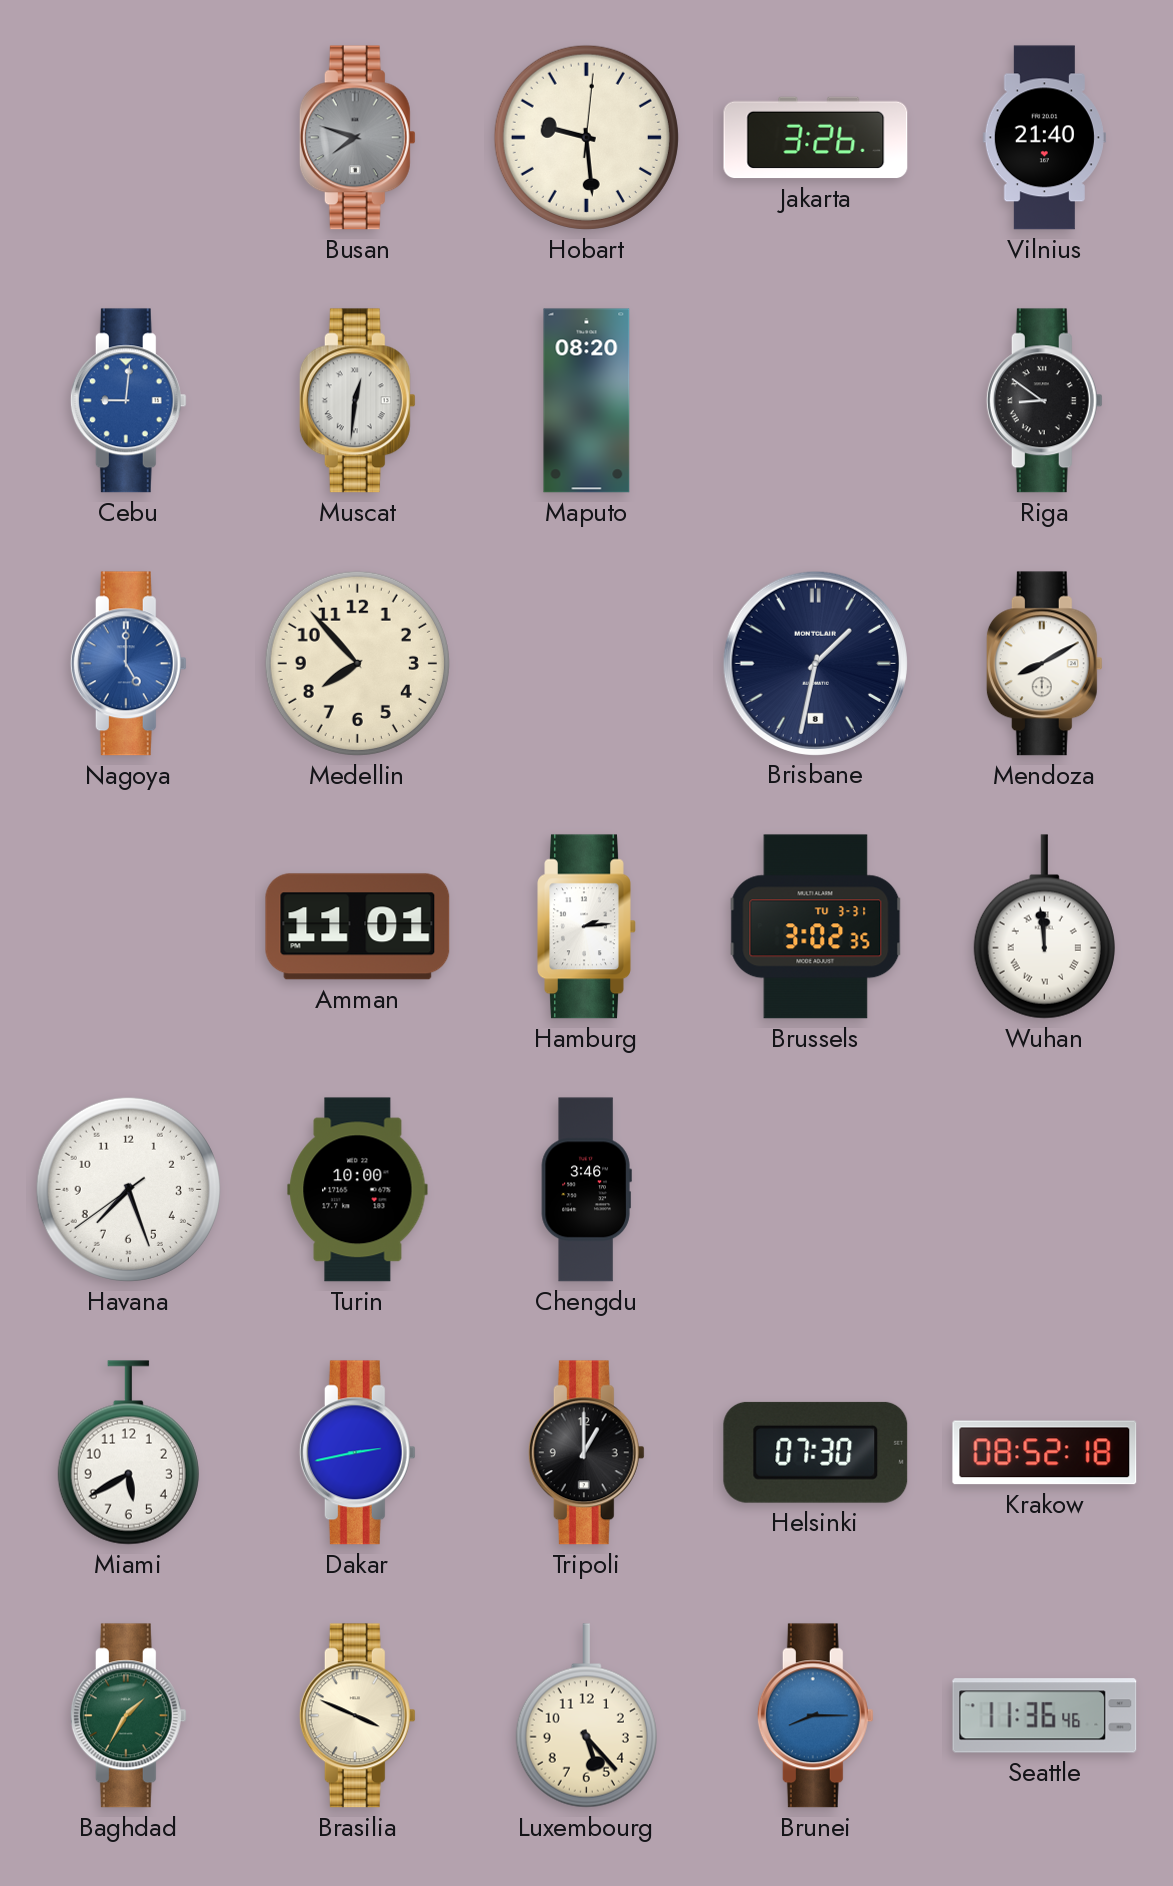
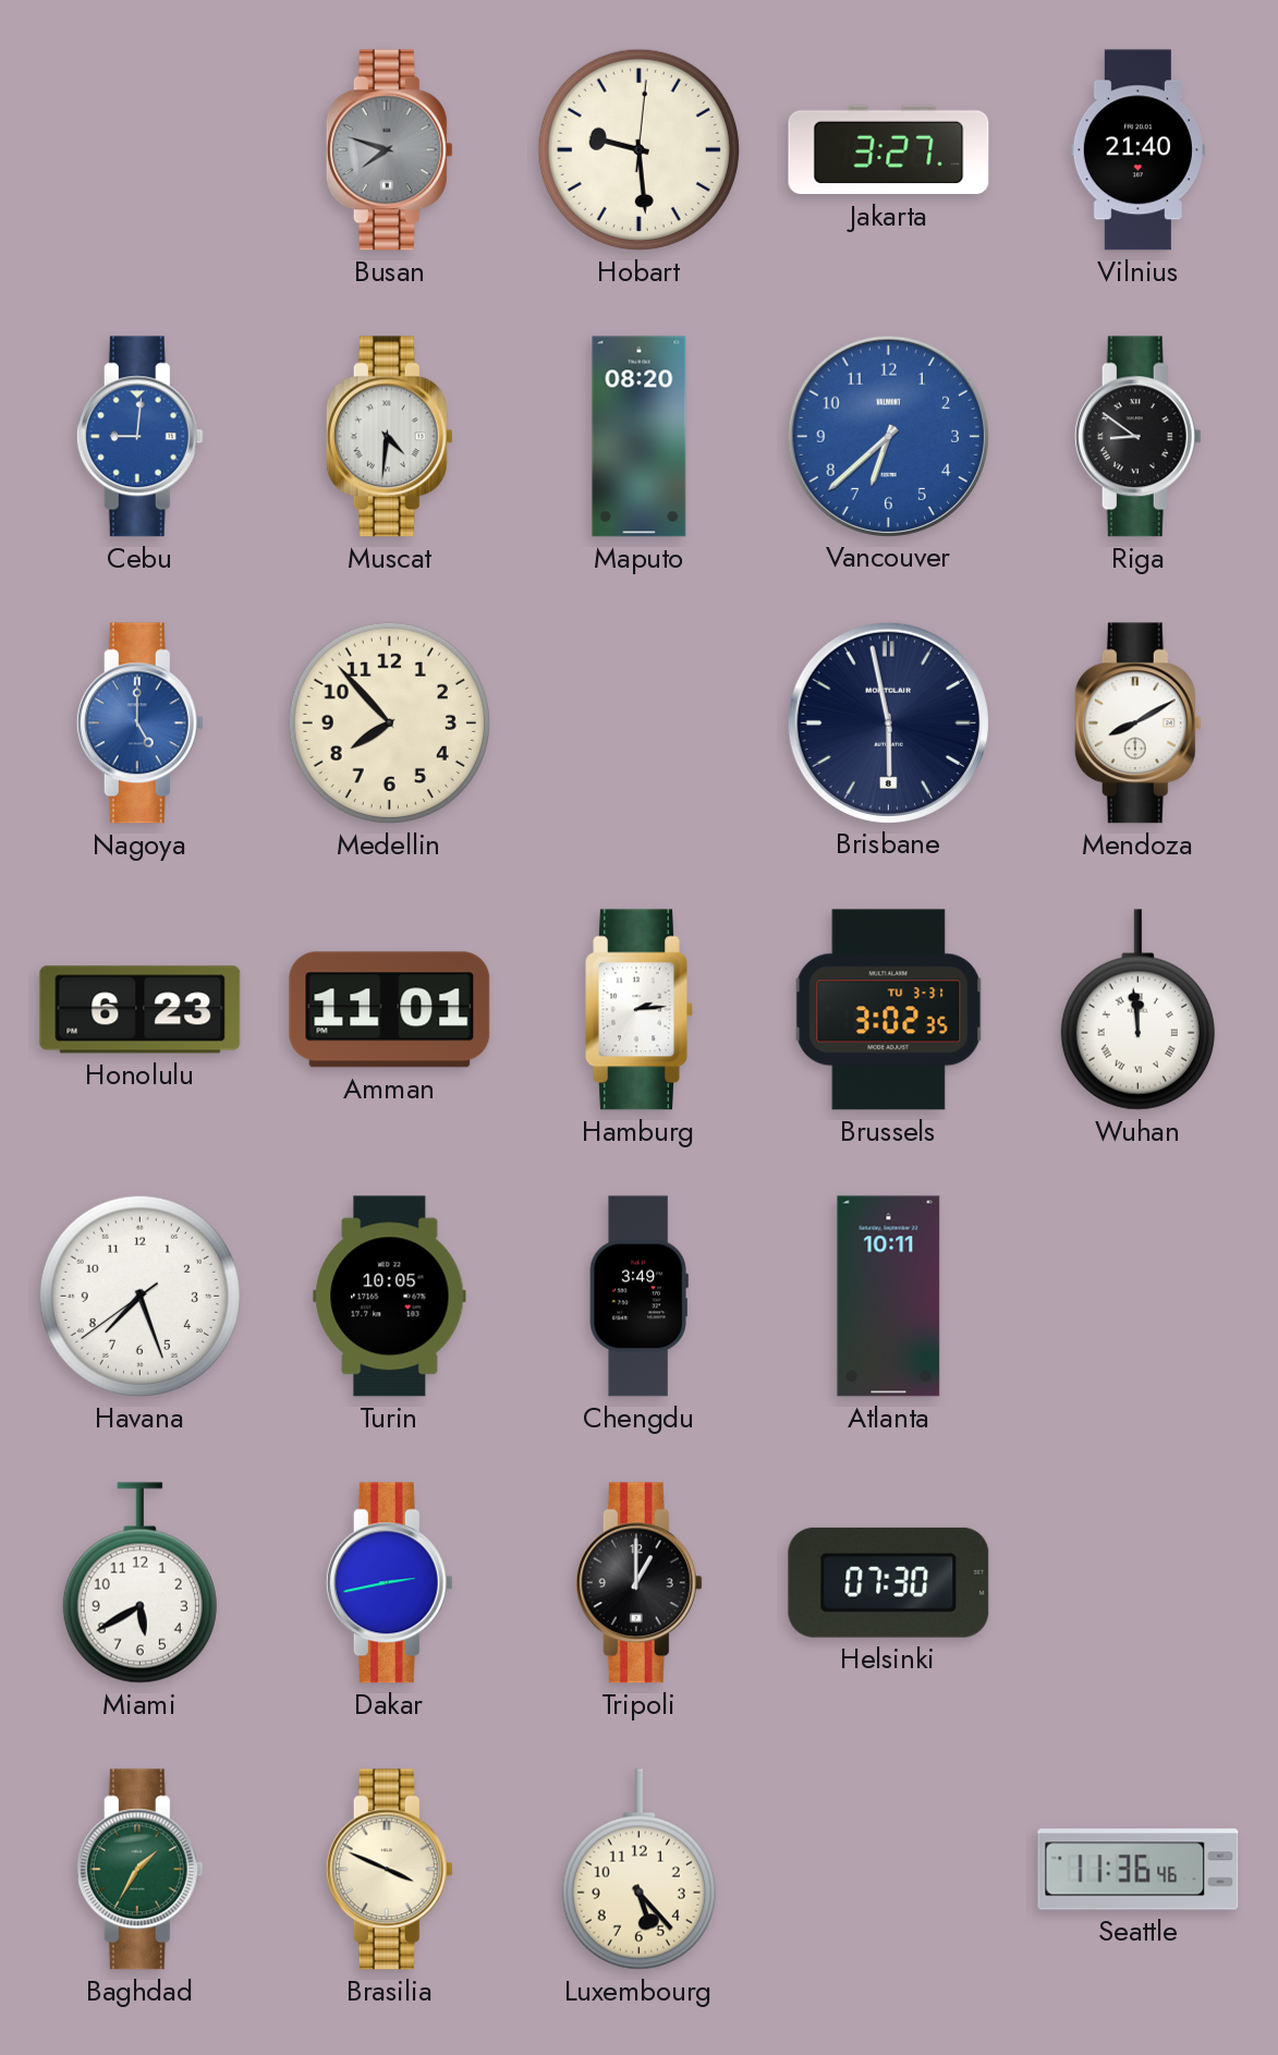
Jakarta: 3:26 -> 3:27
Muscat: 12:31 -> 4:31
Vancouver: none -> 6:38
Brisbane: 1:32 -> 5:58
Honolulu: none -> 6:23
Turin: 10:00 -> 10:05
Chengdu: 3:46 -> 3:49
Atlanta: none -> 10:11
Krakow: 08:52 -> none
Brunei: 8:15 -> none
